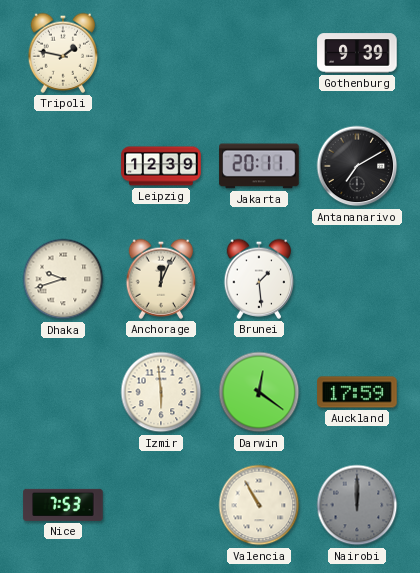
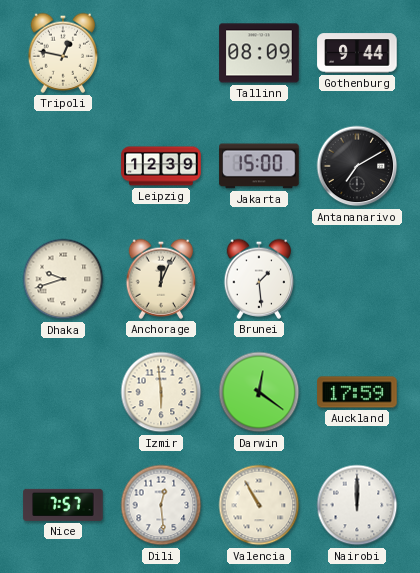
Tripoli: 1:47 -> 12:47
Tallinn: none -> 08:09
Gothenburg: 9:39 -> 9:44
Jakarta: 20:11 -> 15:00
Nice: 7:53 -> 7:57
Dili: none -> 12:29
Nairobi dial: grey -> white
